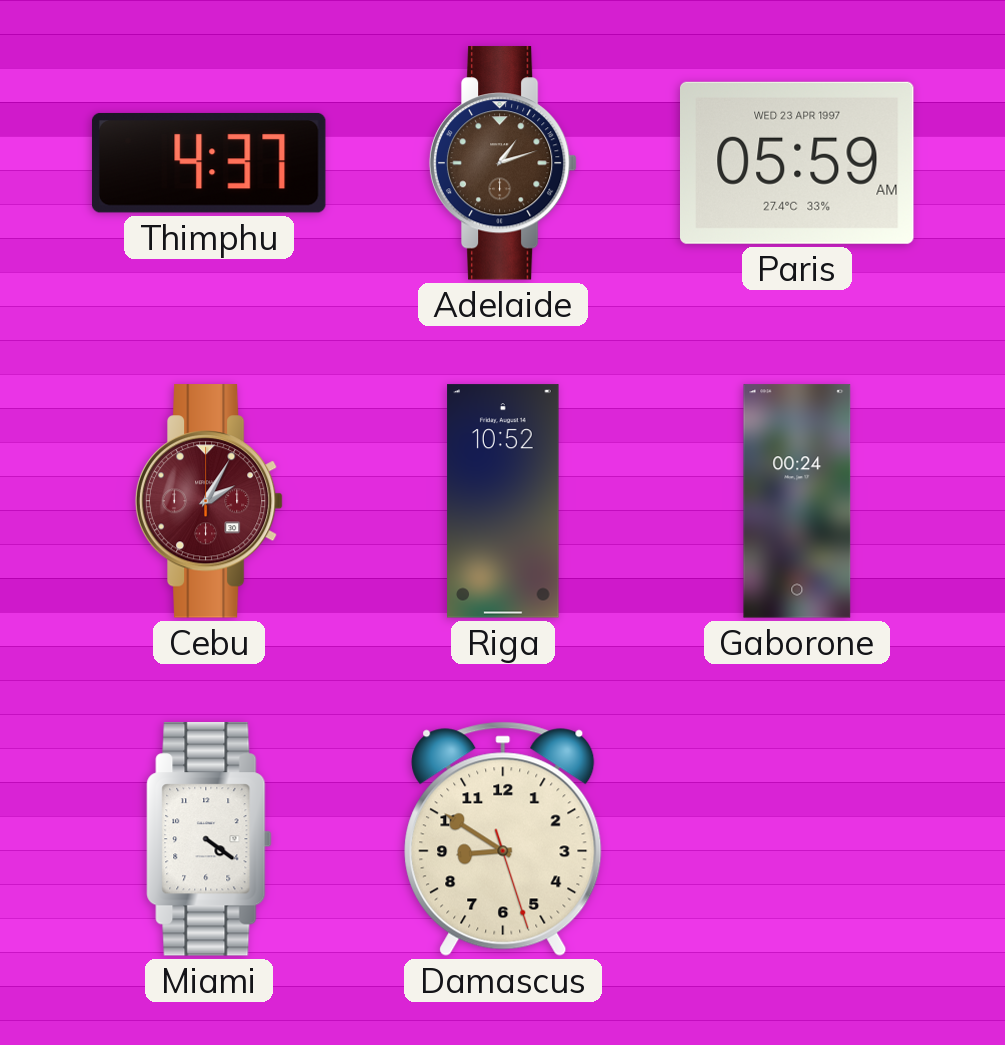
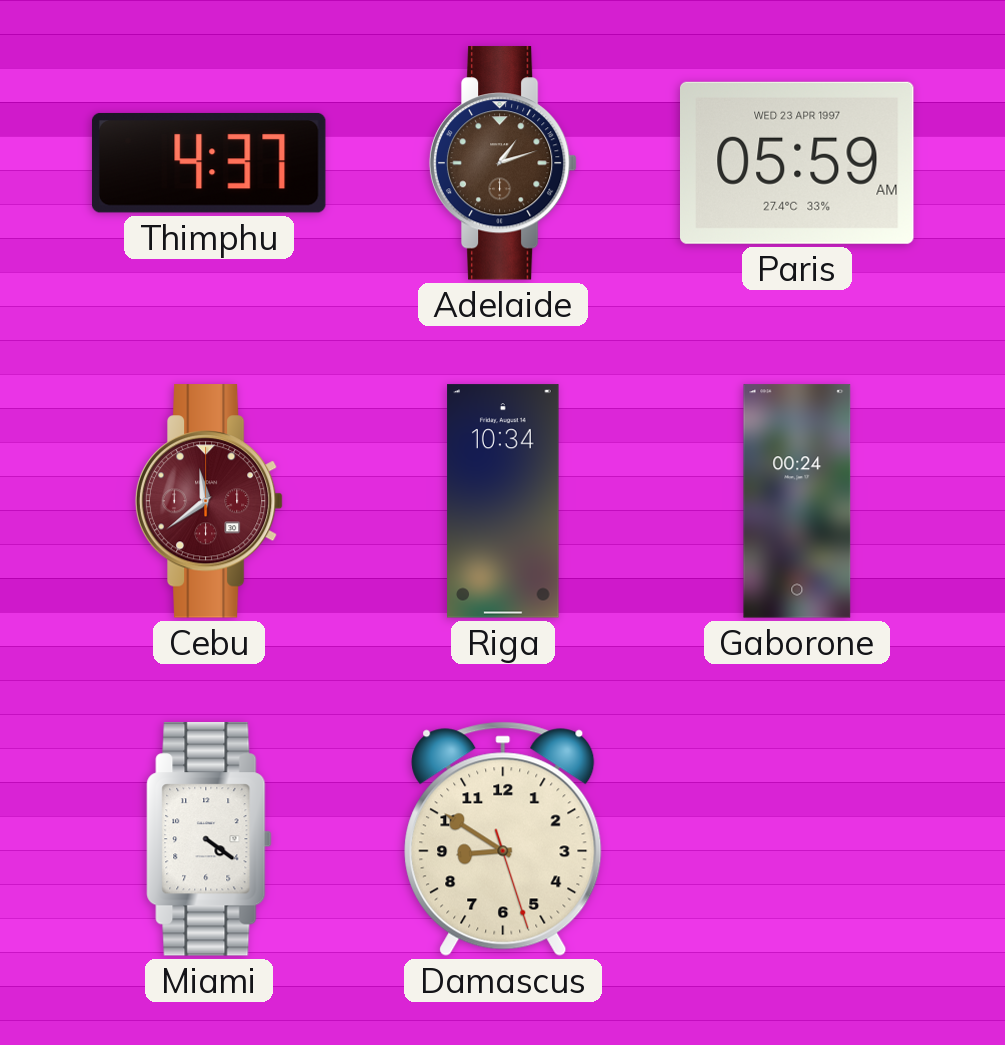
Cebu: 2:05 -> 11:39
Riga: 10:52 -> 10:34
